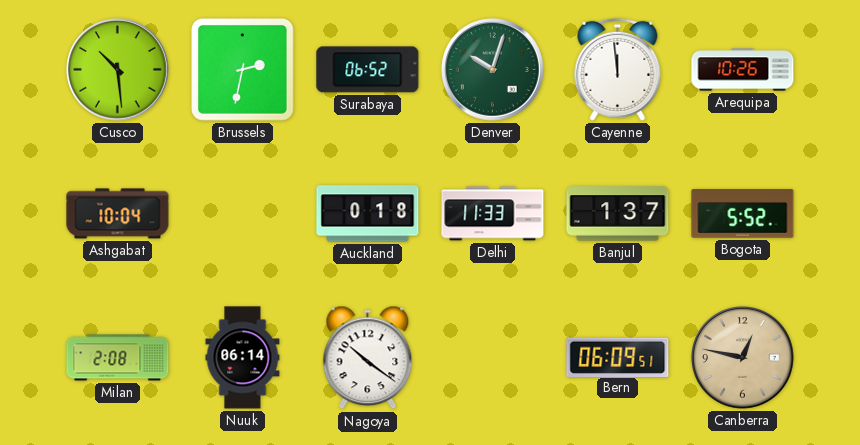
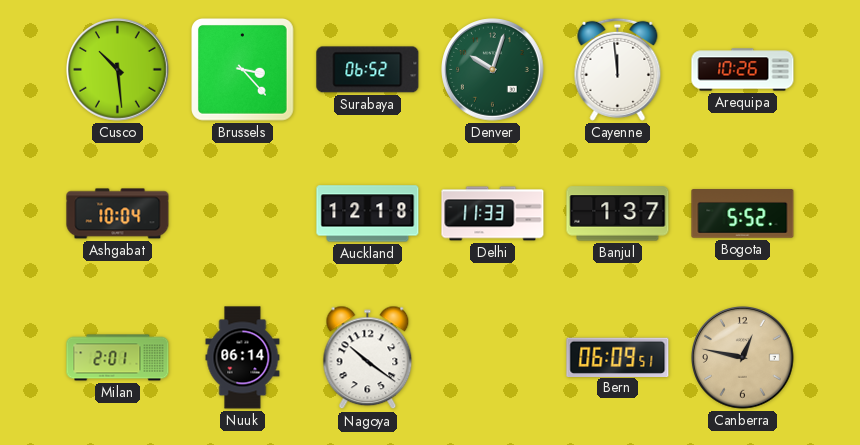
Brussels: 2:32 -> 3:23
Auckland: 0:18 -> 12:18
Milan: 2:08 -> 2:01
